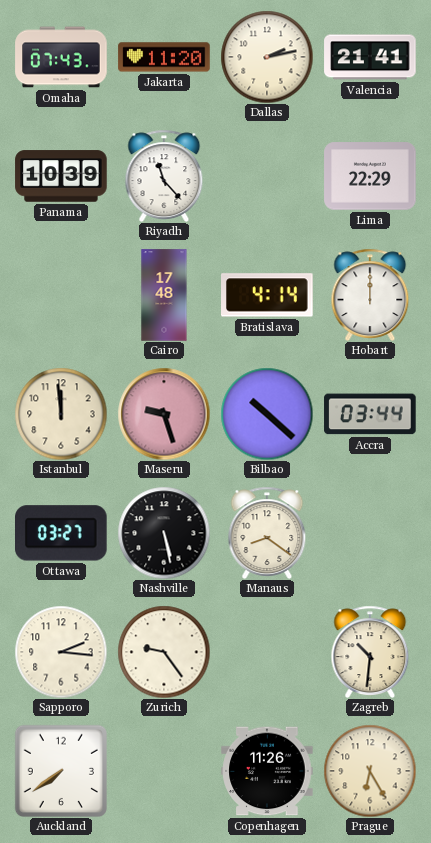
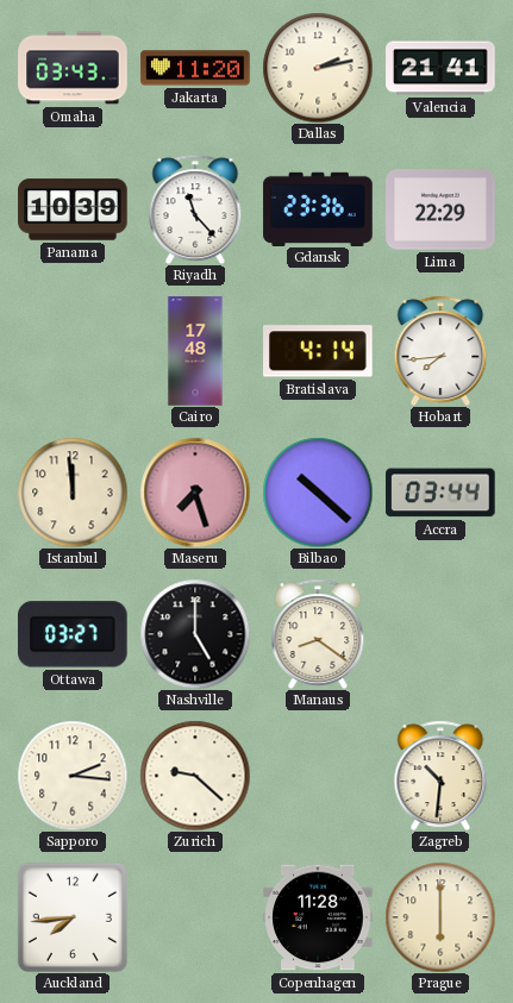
Omaha: 07:43 -> 03:43
Gdansk: none -> 23:36
Hobart: 12:00 -> 7:44
Maseru: 9:27 -> 7:27
Nashville: 5:28 -> 5:00
Zurich: 9:24 -> 9:22
Auckland: 7:39 -> 7:44
Copenhagen: 11:26 -> 11:28
Prague: 6:25 -> 6:00
